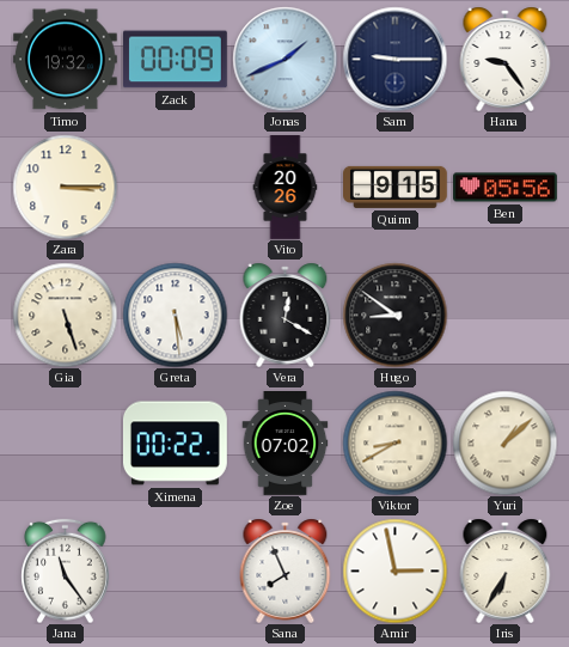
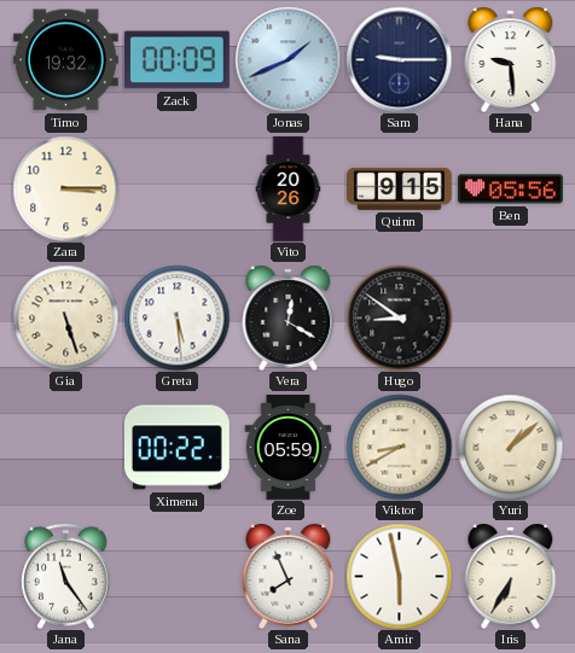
Hana: 9:24 -> 9:29
Zoe: 07:02 -> 05:59
Amir: 2:58 -> 5:58
